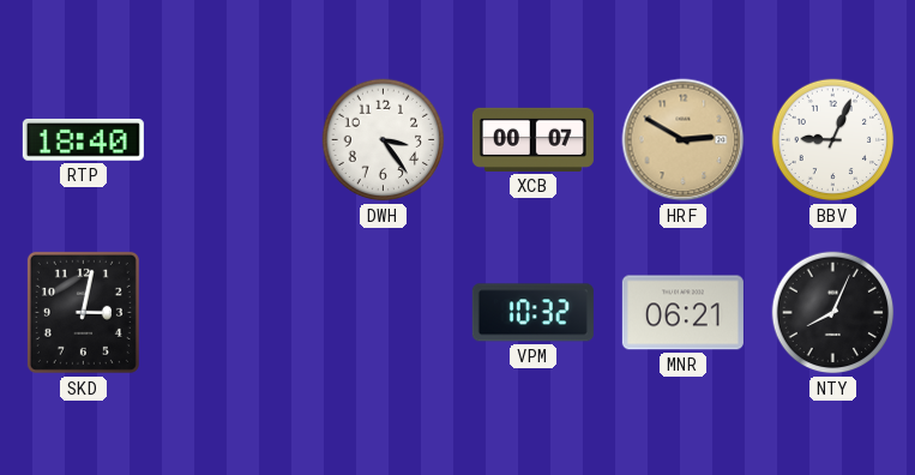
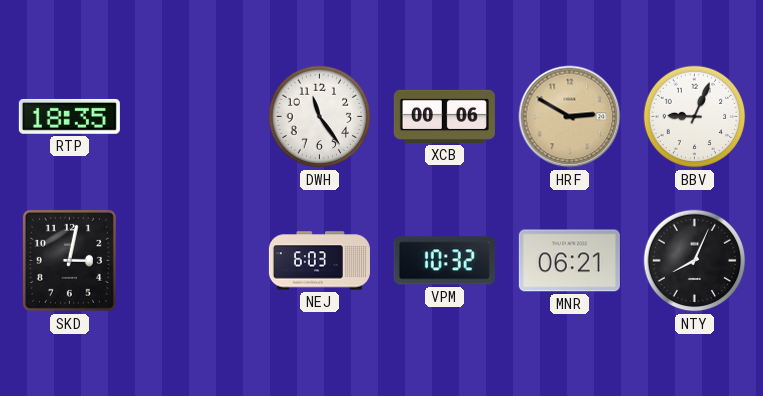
RTP: 18:40 -> 18:35
DWH: 3:24 -> 11:24
XCB: 00:07 -> 00:06
NEJ: none -> 6:03
